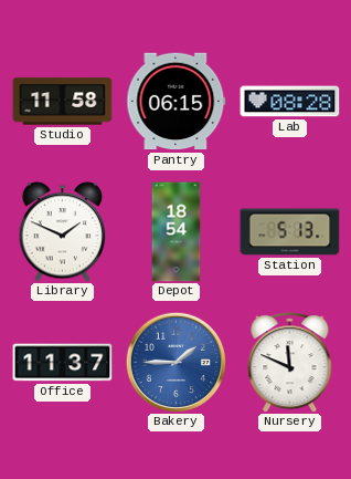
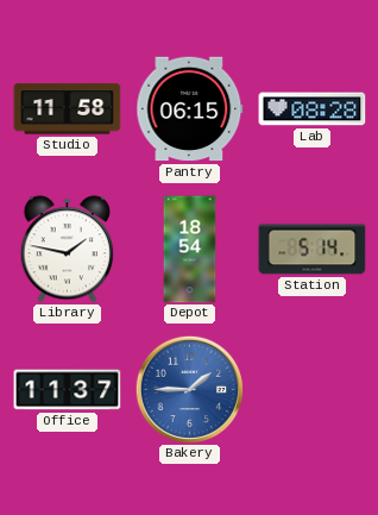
Library: 1:49 -> 1:47
Station: 5:13 -> 5:14
Nursery: 11:49 -> none
